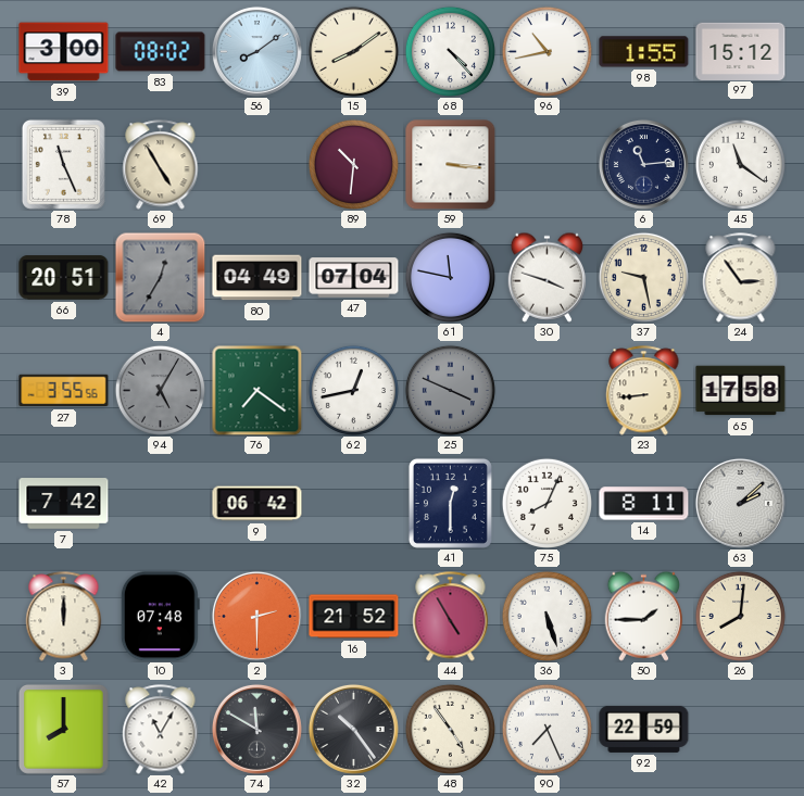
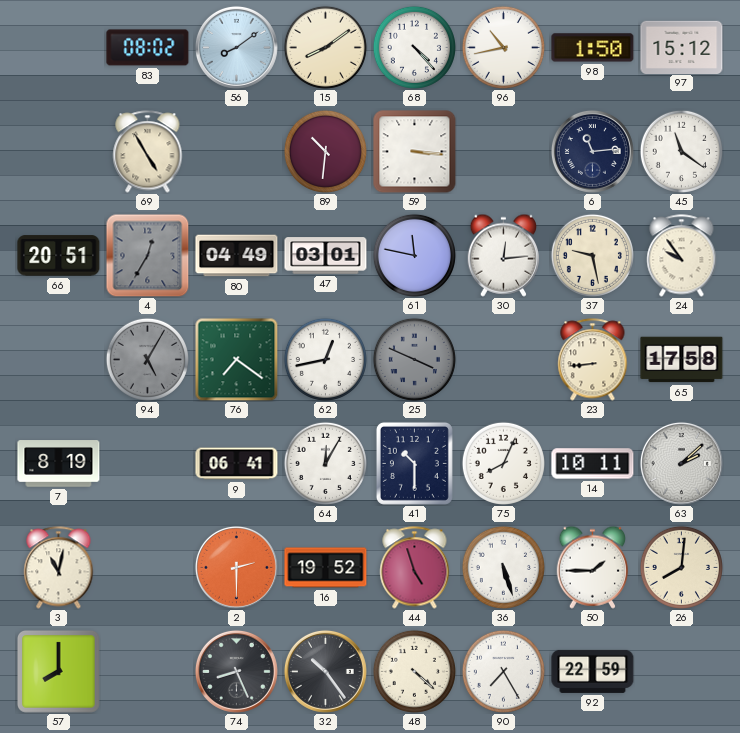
39: 3:00 -> none
98: 1:55 -> 1:50
78: 11:26 -> none
47: 07:04 -> 03:01
30: 3:48 -> 12:14
24: 2:54 -> 9:54
27: 3:55 -> none
7: 7:42 -> 8:19
9: 06:42 -> 06:41
64: none -> 12:05
41: 12:30 -> 10:30
14: 8:11 -> 10:11
3: 12:00 -> 11:02
10: 07:48 -> none
16: 21:52 -> 19:52
44: 4:55 -> 4:57
42: 11:05 -> none
74: 11:50 -> 8:26
48: 4:54 -> 4:22
90: 7:26 -> 7:25
